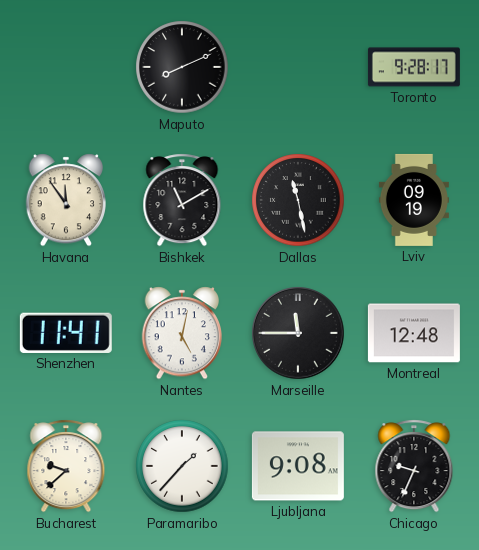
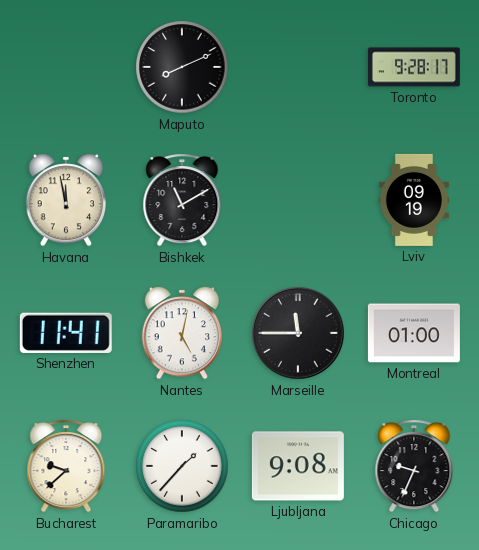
Havana: 11:54 -> 11:58
Dallas: 11:28 -> none
Montreal: 12:48 -> 01:00
